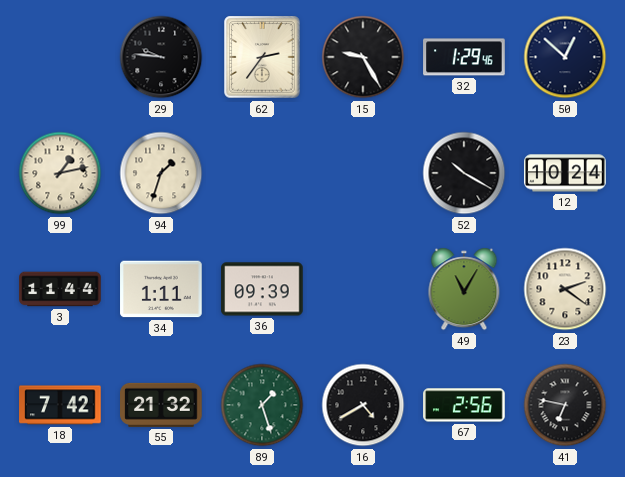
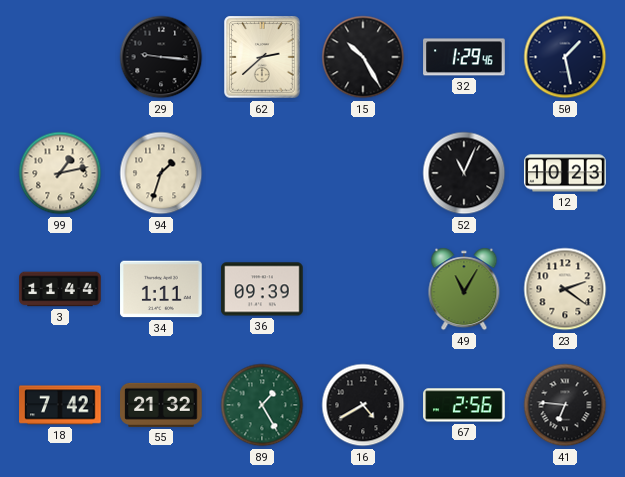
29: 9:46 -> 9:16
62: 2:36 -> 2:38
15: 9:25 -> 10:25
50: 12:52 -> 1:28
52: 10:20 -> 11:04
12: 10:24 -> 10:23
89: 1:27 -> 1:25
41: 6:47 -> 6:46
